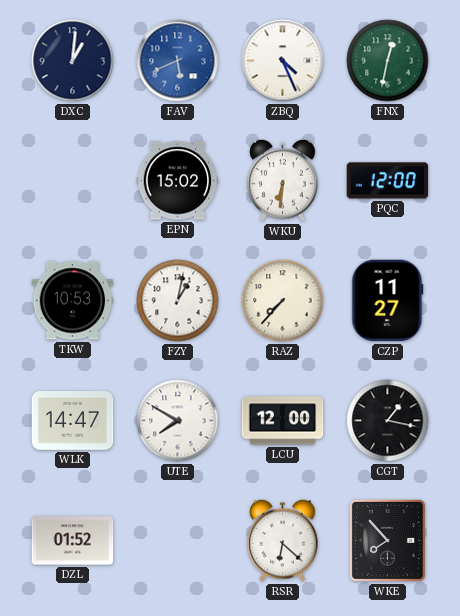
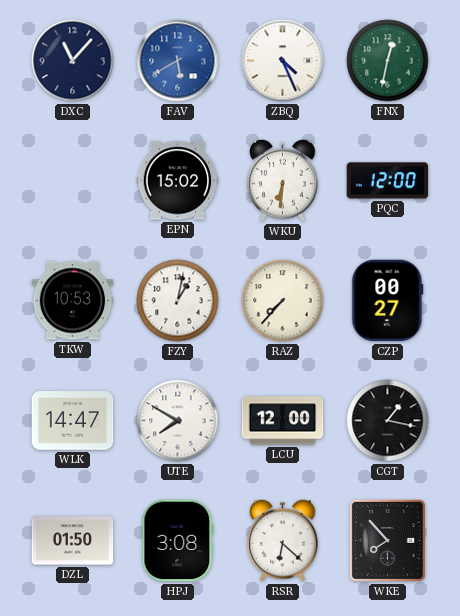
DXC: 1:01 -> 11:07
FAV: 5:41 -> 5:40
CZP: 11:27 -> 00:27
DZL: 01:52 -> 01:50
HPJ: none -> 3:08
